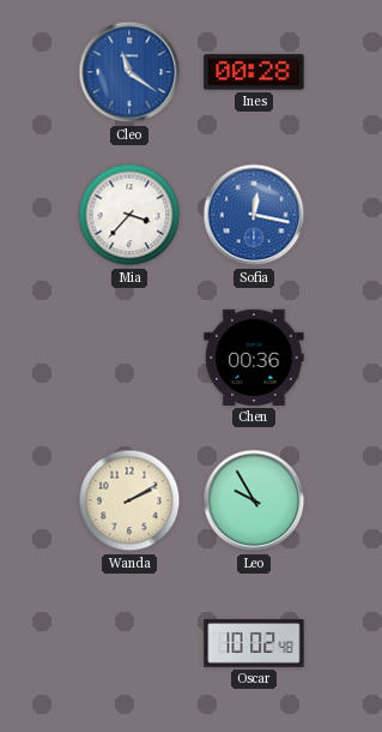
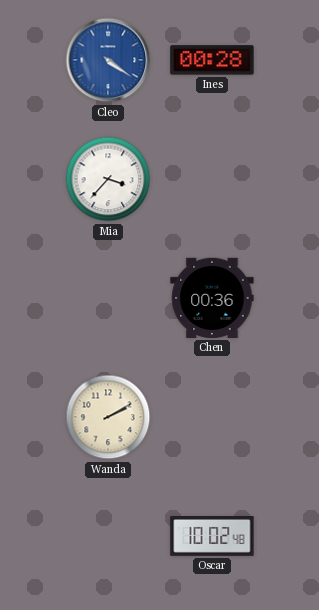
Cleo: 11:21 -> 4:21
Sofia: 12:17 -> none
Leo: 9:55 -> none
